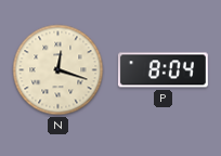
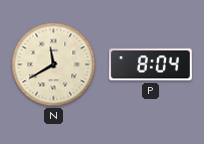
N: 12:18 -> 11:40
